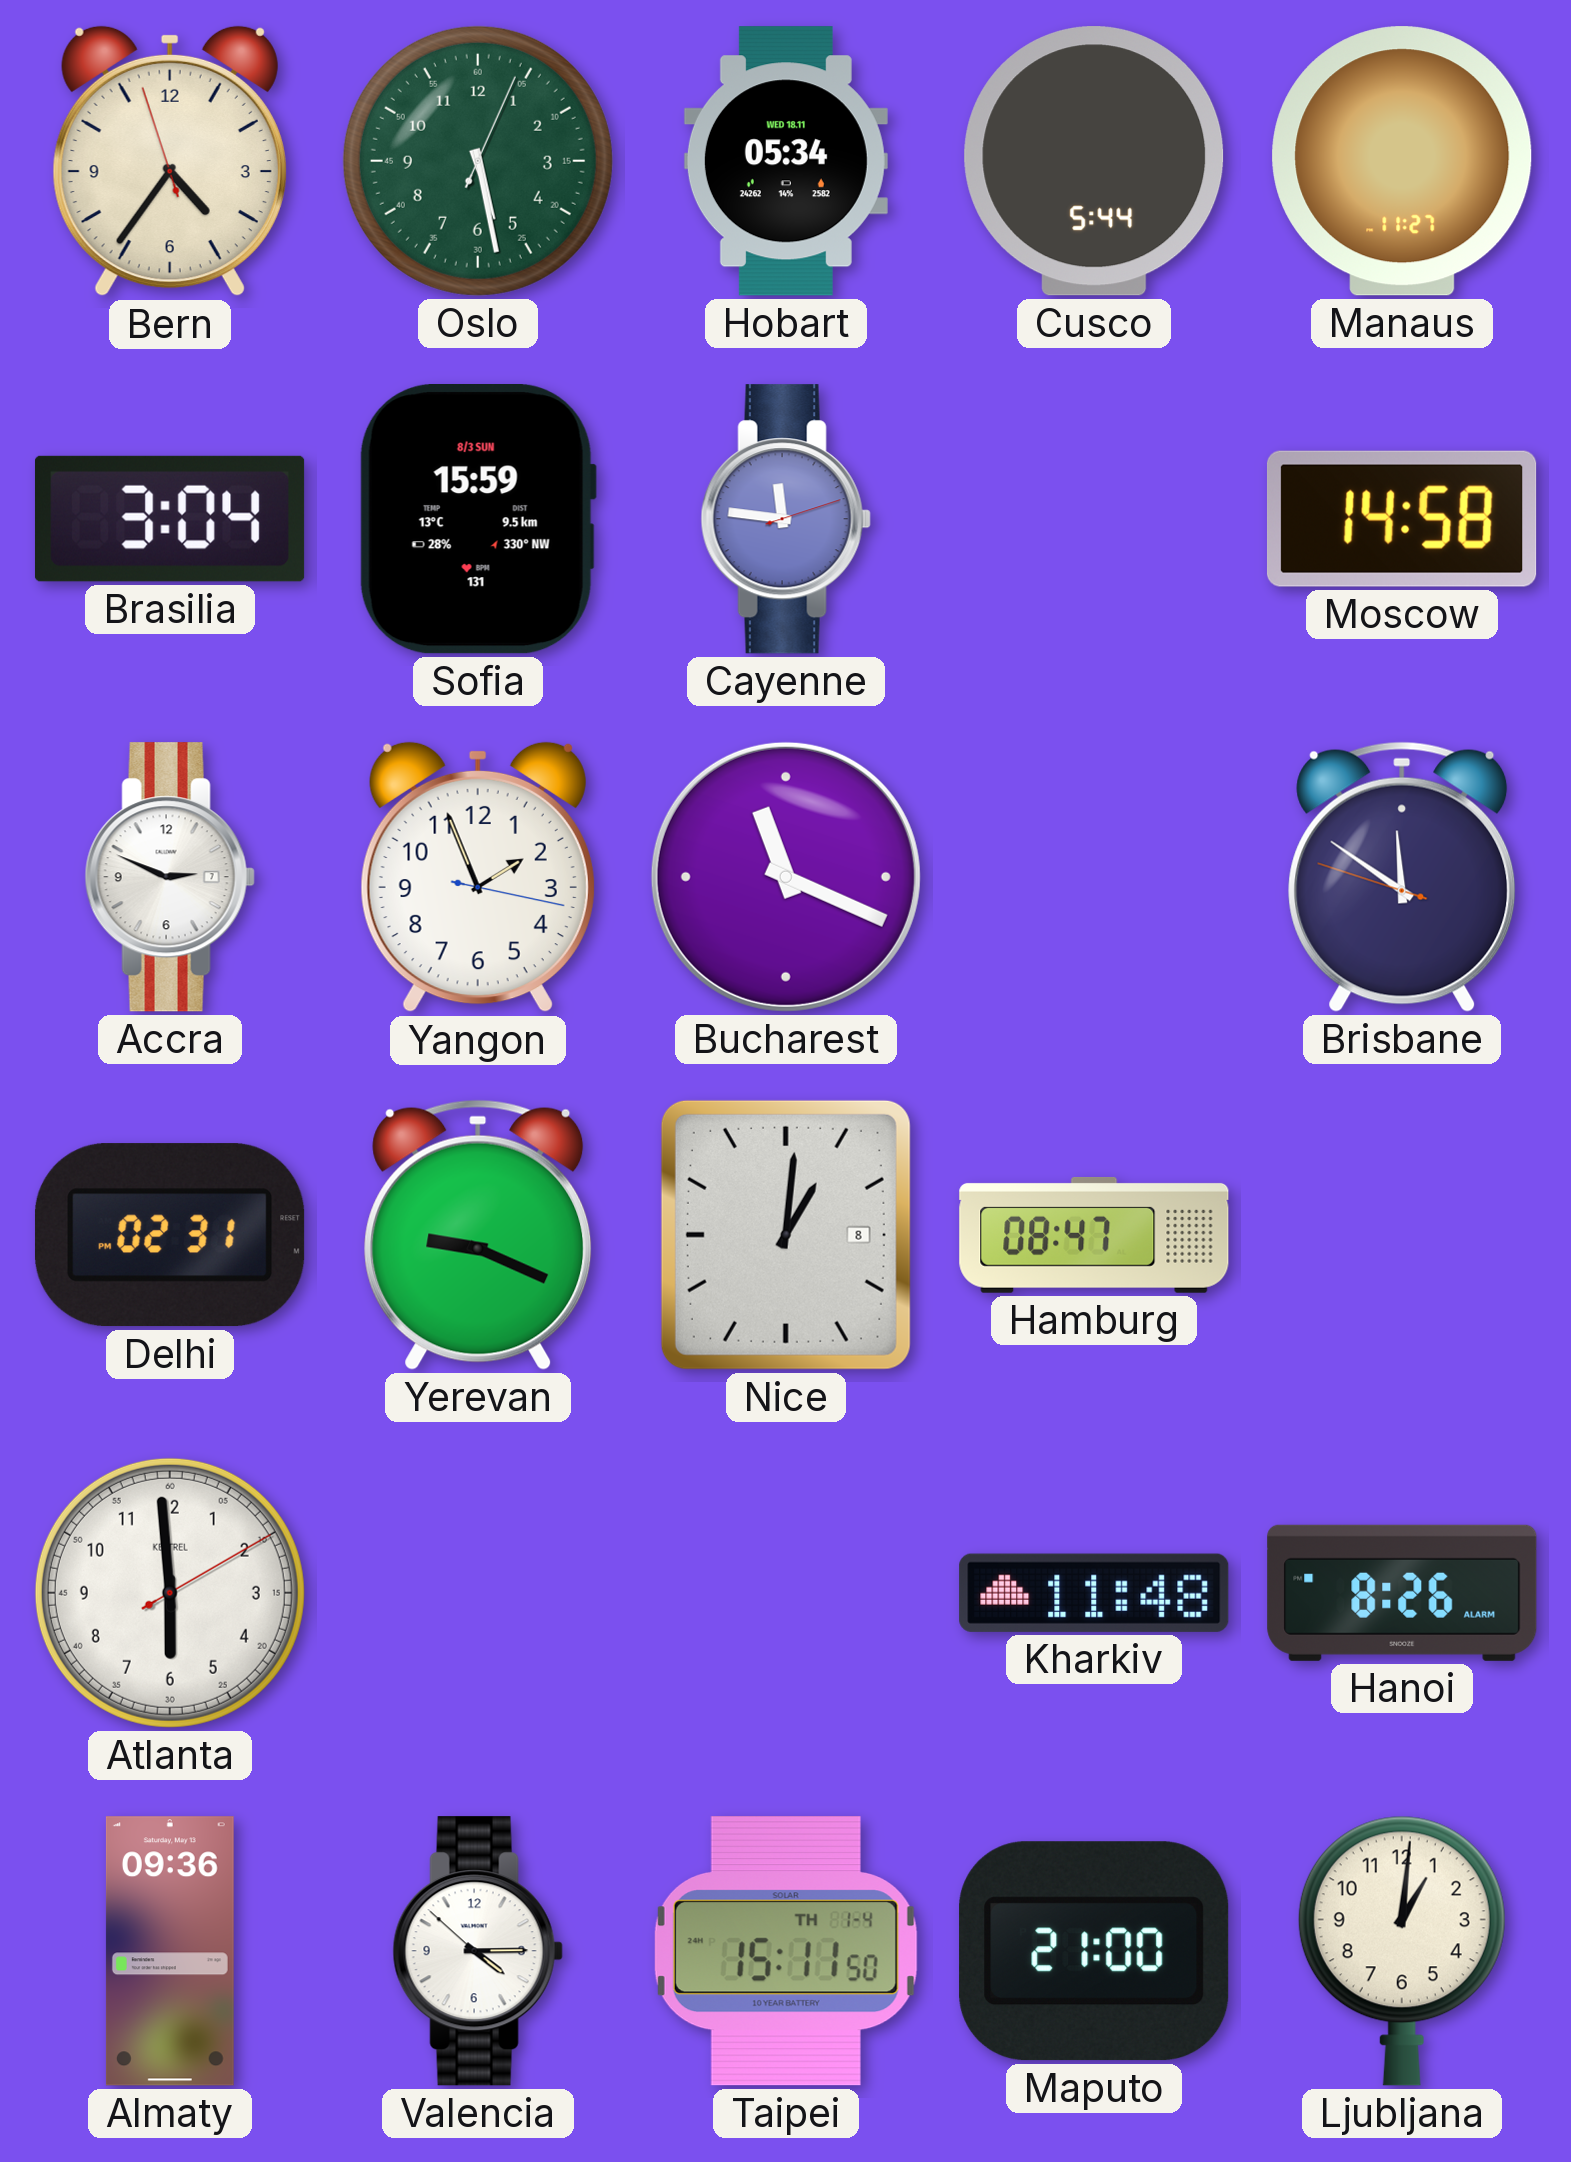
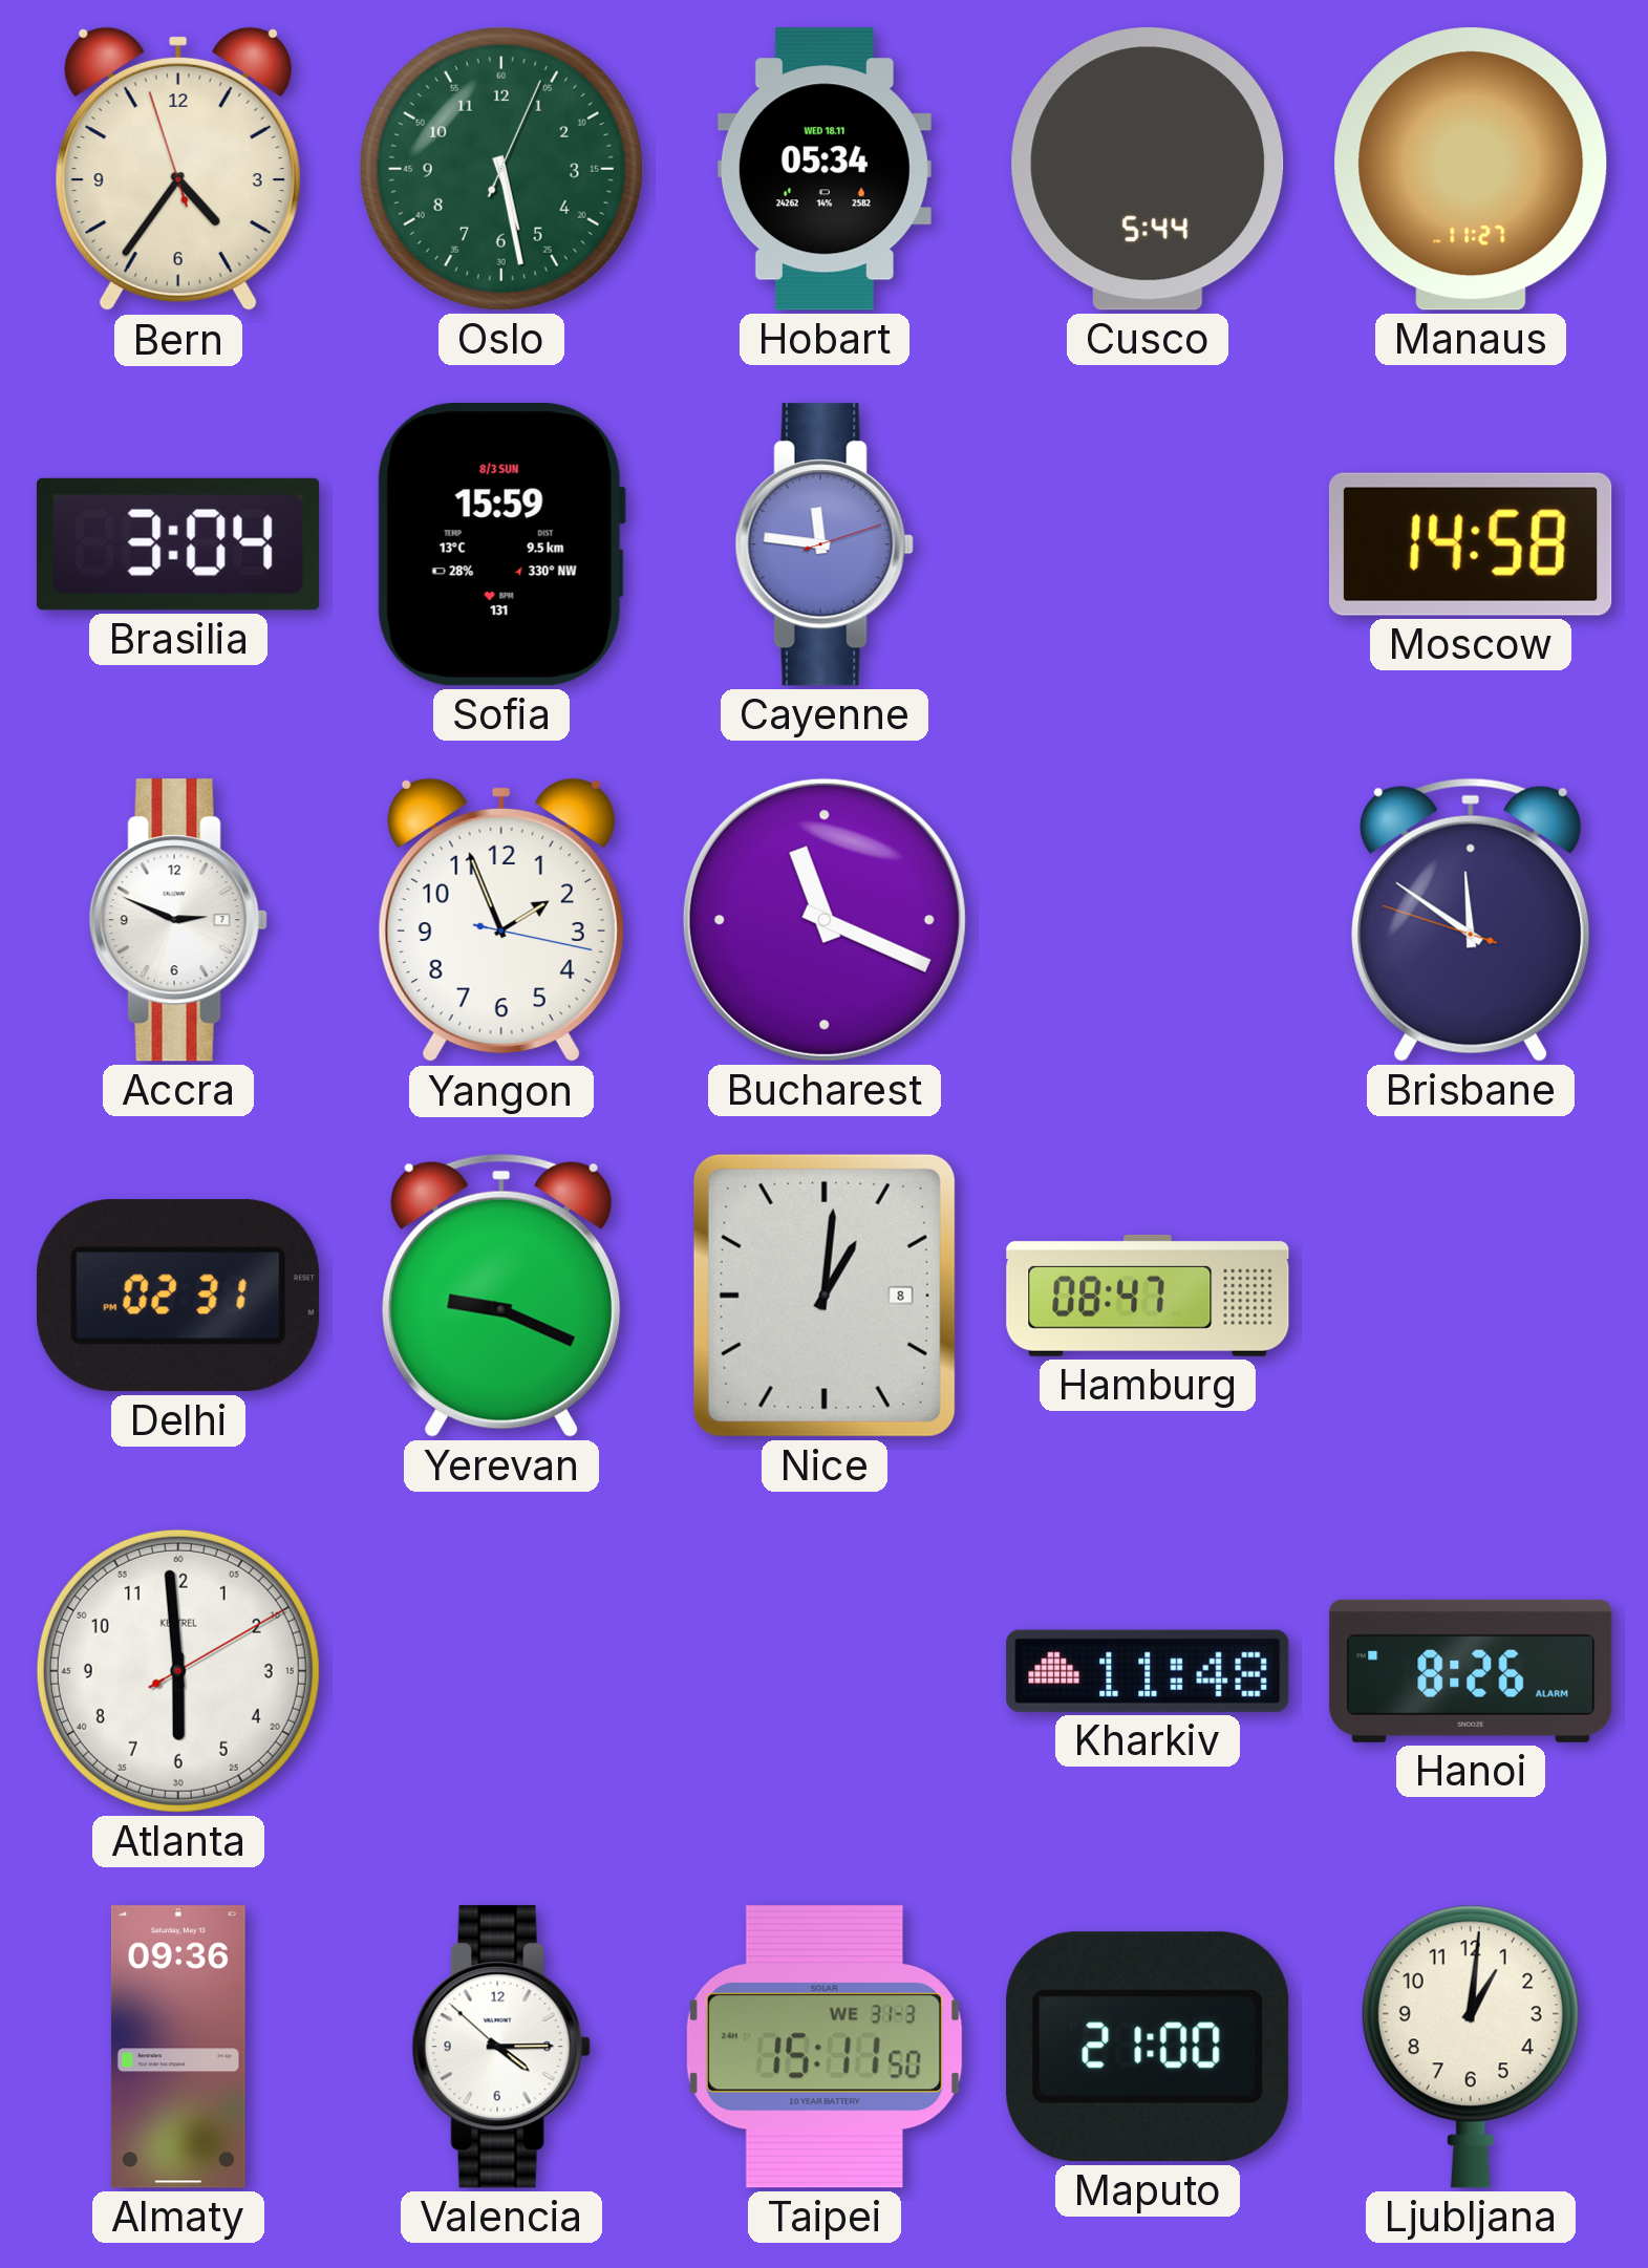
Taipei date: TH 1-4 -> WE 31-3
